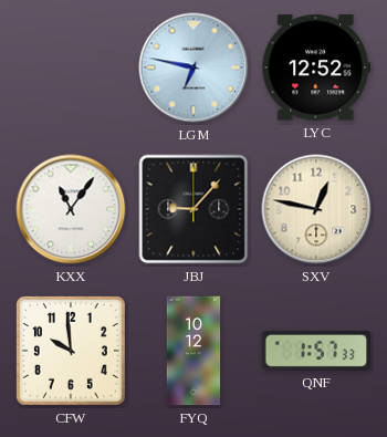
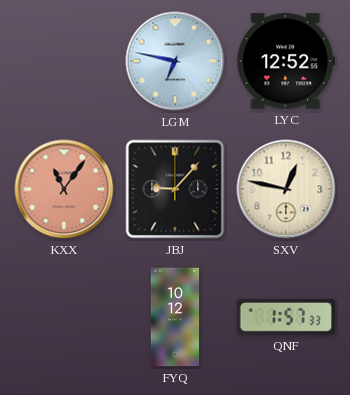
KXX dial: white -> salmon
CFW: 9:59 -> none
